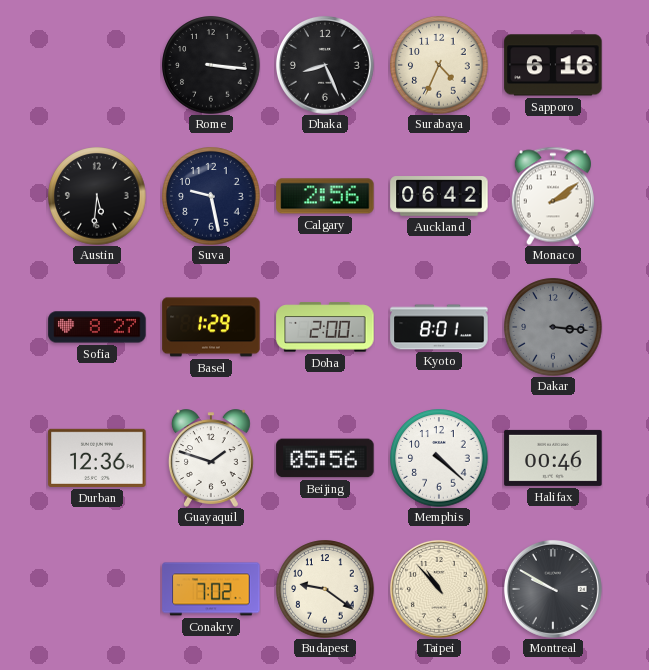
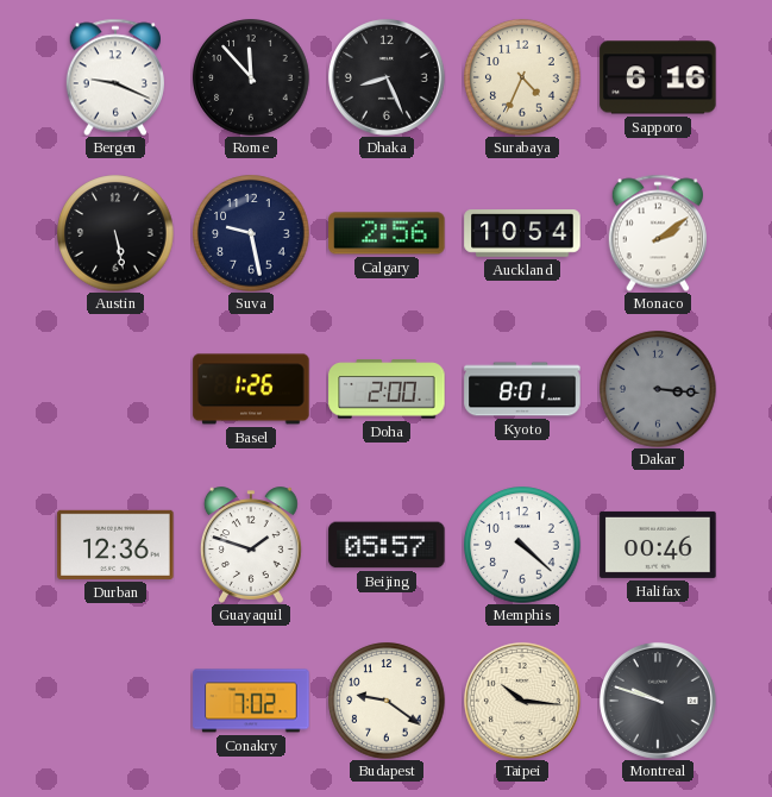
Bergen: none -> 9:19
Rome: 3:16 -> 11:53
Austin: 5:31 -> 5:28
Auckland: 06:42 -> 10:54
Sofia: 8:27 -> none
Basel: 1:29 -> 1:26
Beijing: 05:56 -> 05:57
Taipei: 10:53 -> 10:16
Montreal: 9:50 -> 9:48
